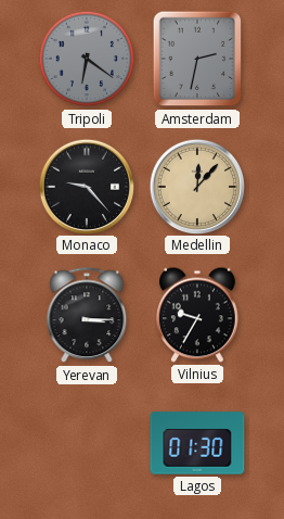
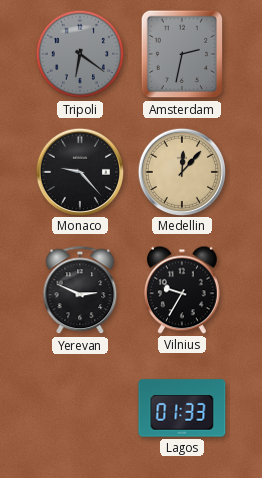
Yerevan: 3:15 -> 2:49
Lagos: 01:30 -> 01:33
